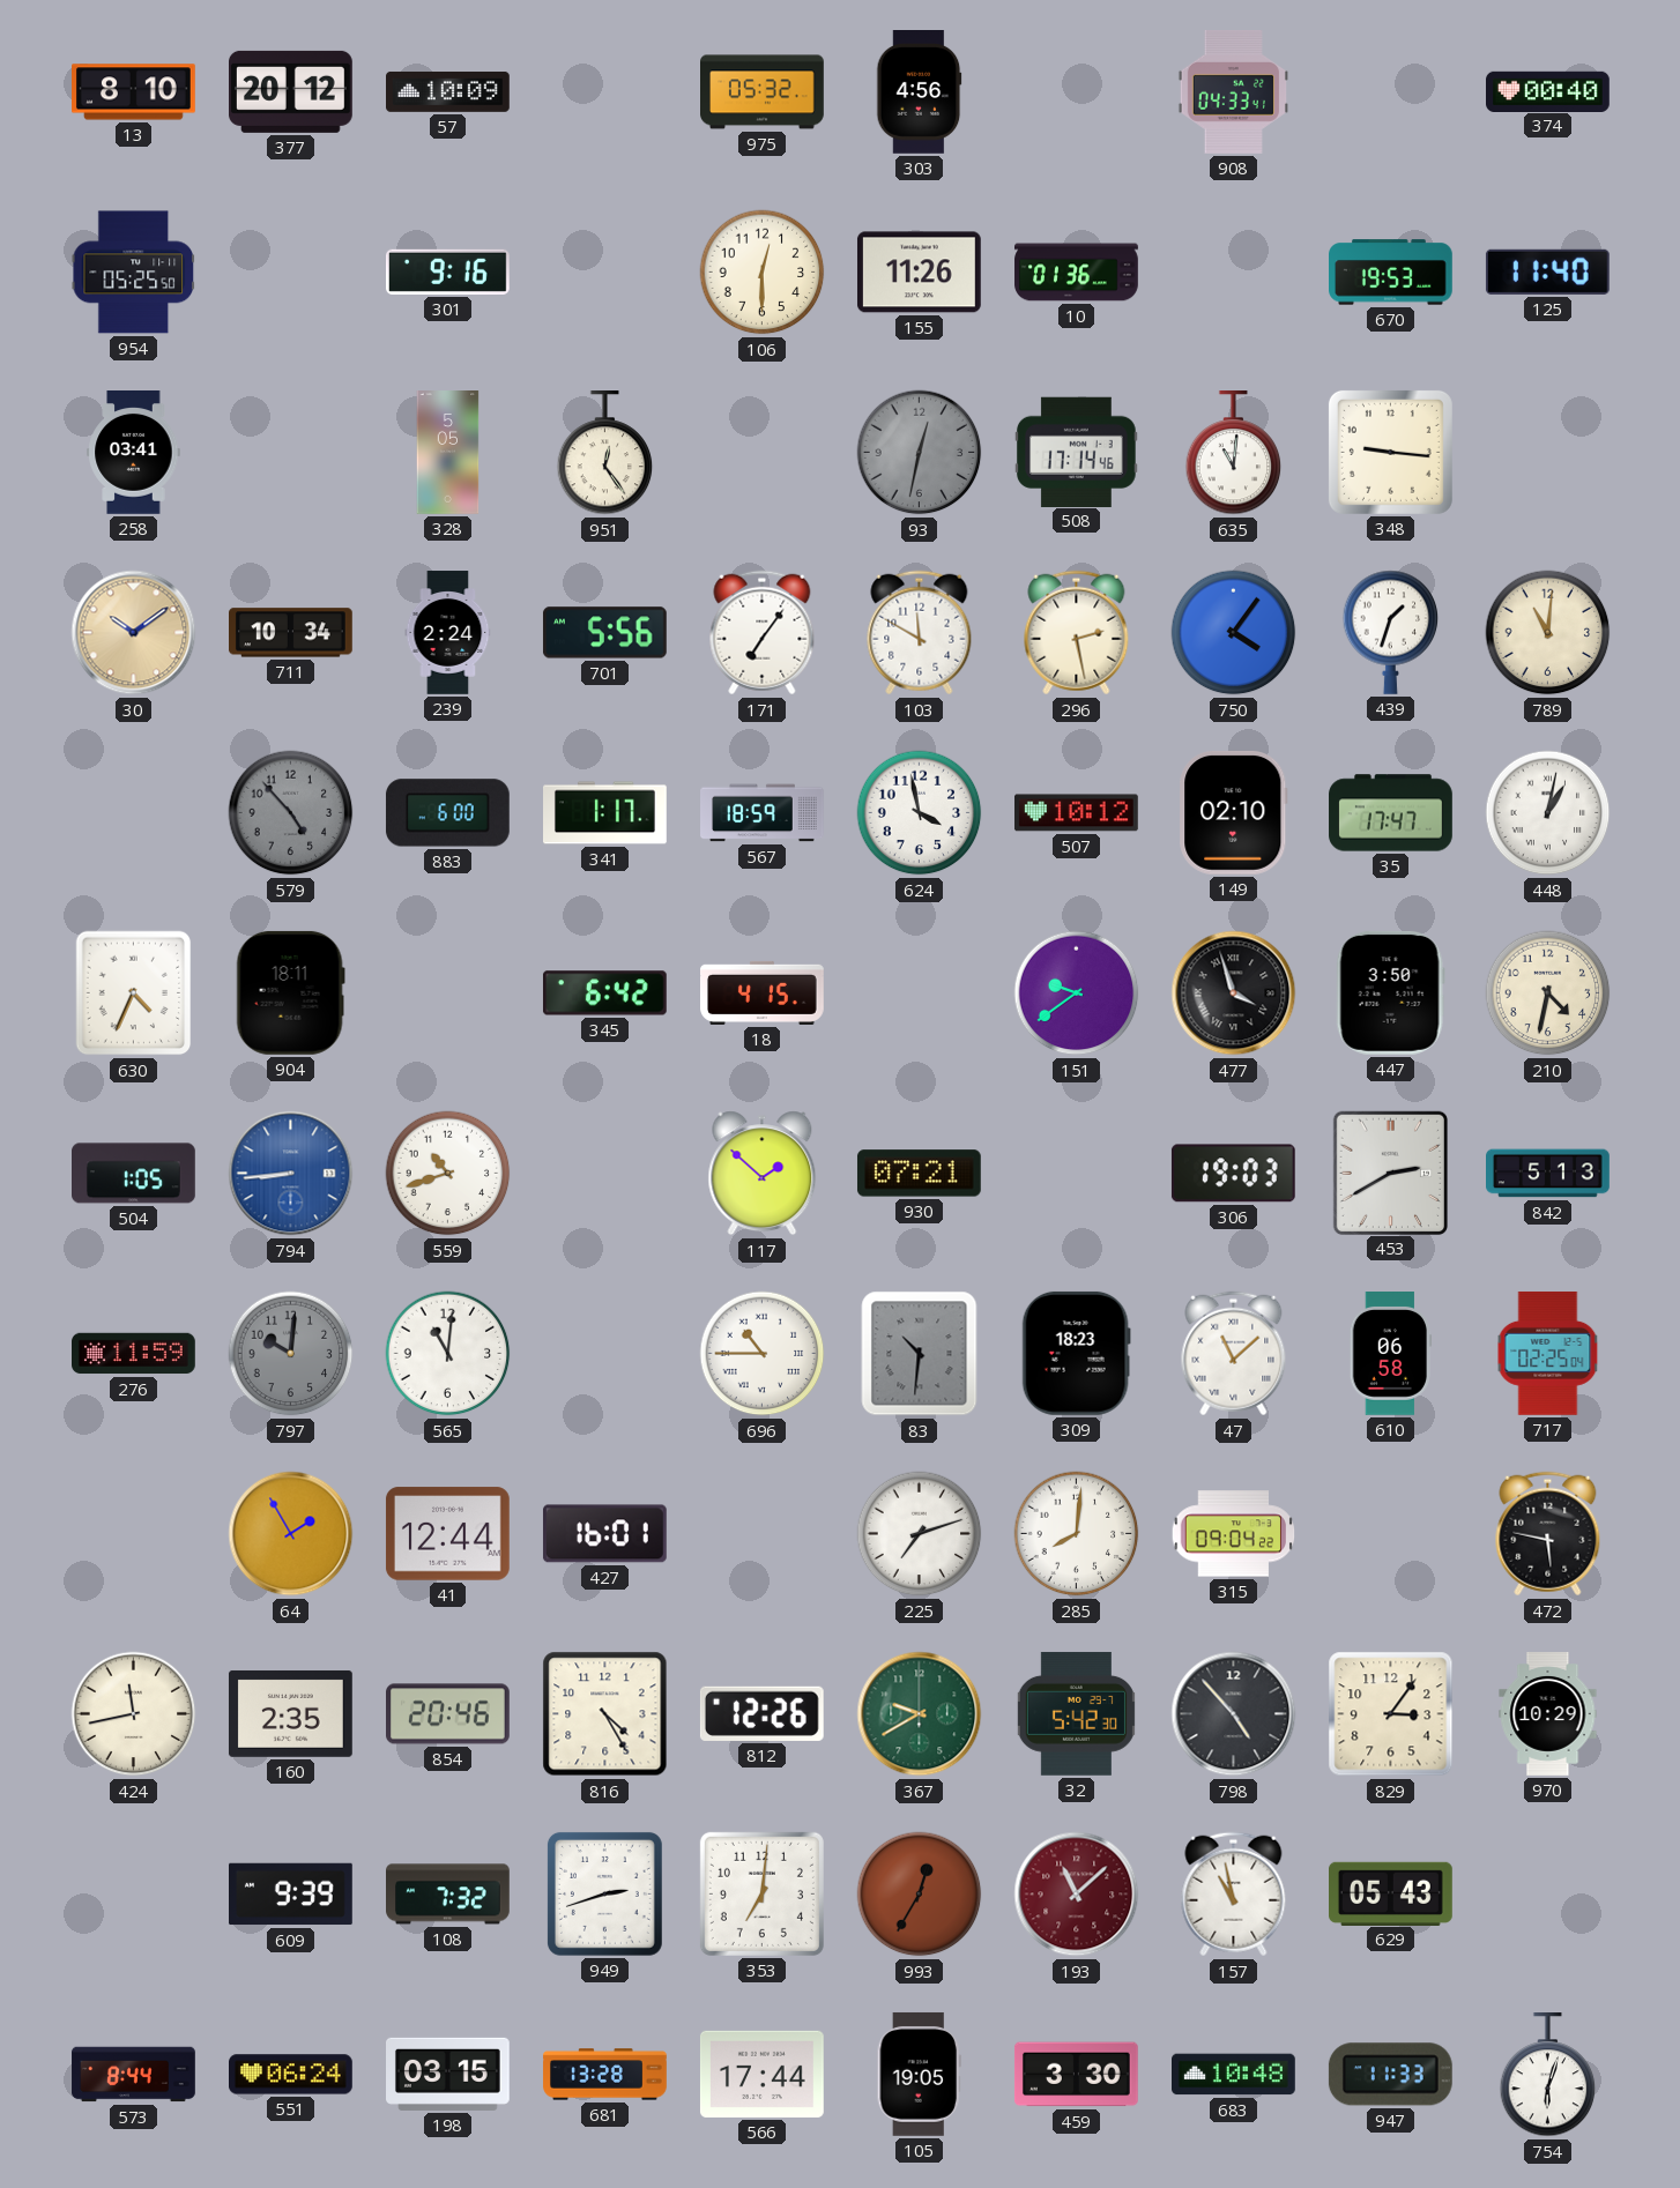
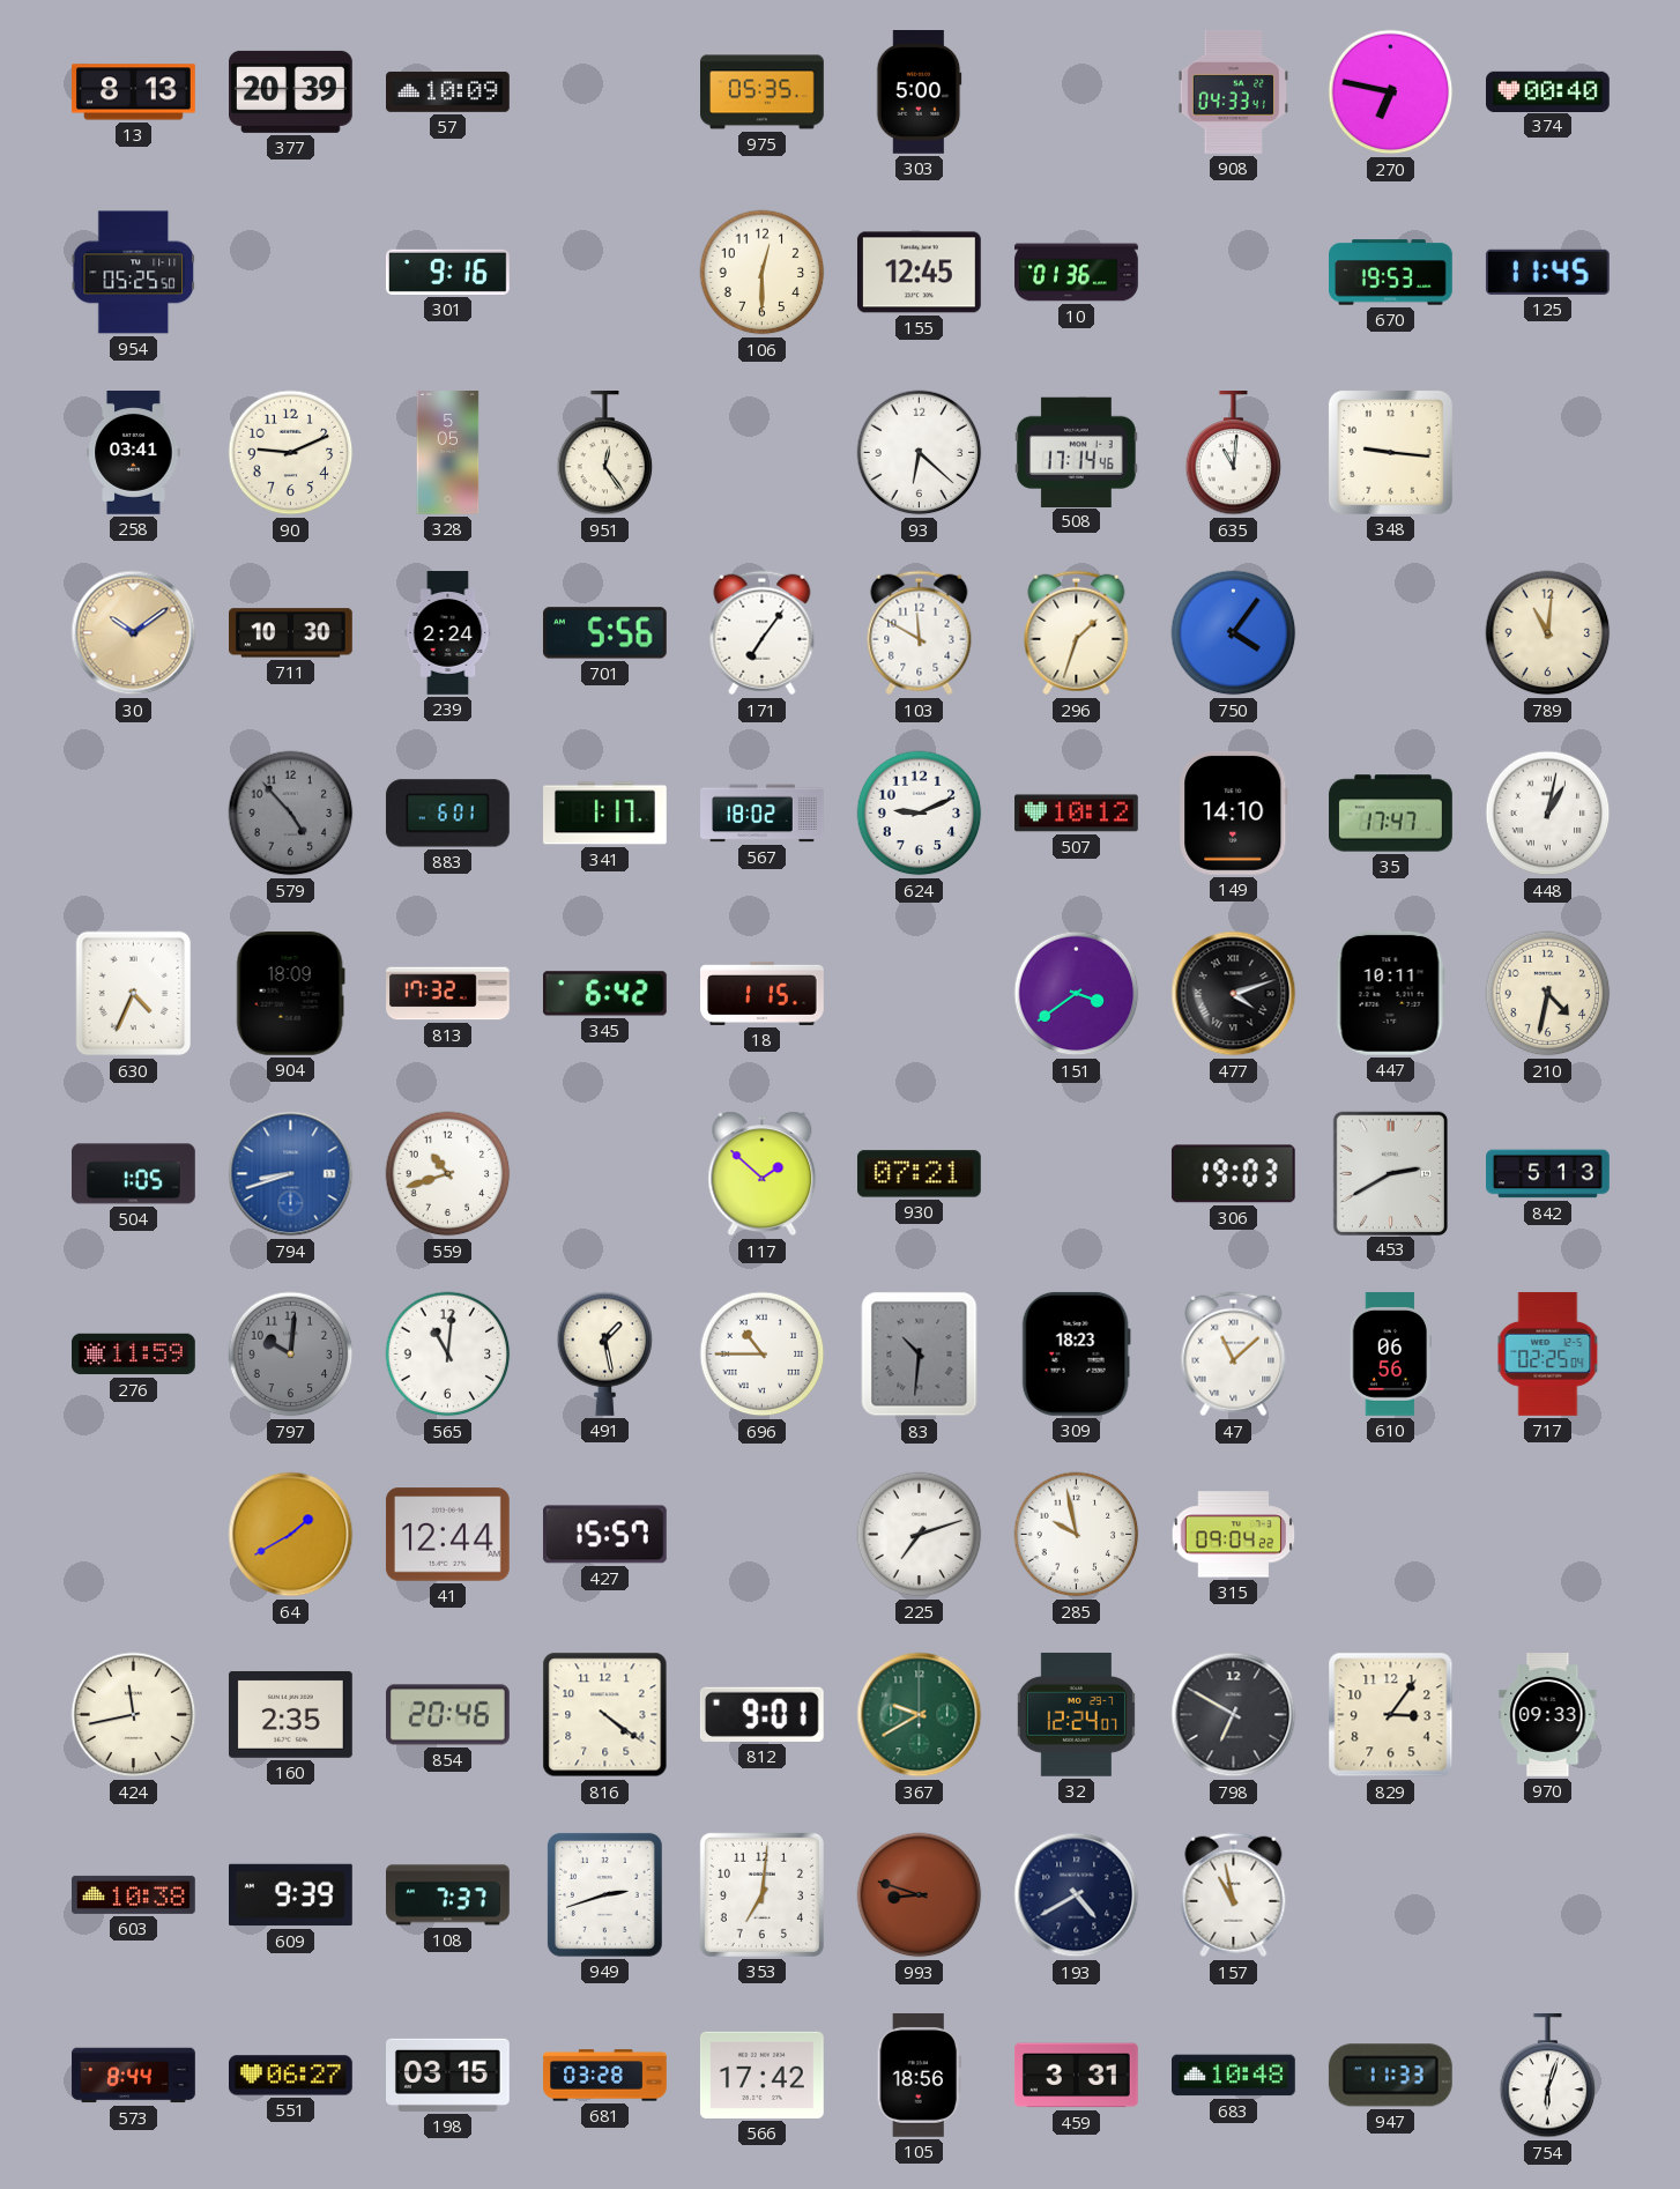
13: 8:10 -> 8:13
377: 20:12 -> 20:39
975: 05:32 -> 05:35
303: 4:56 -> 5:00
270: none -> 6:47
155: 11:26 -> 12:45
125: 11:40 -> 11:45
90: none -> 9:11
93: 12:32 -> 6:22
93 dial: grey -> white
711: 10:34 -> 10:30
296: 2:28 -> 1:33
439: 1:33 -> none
883: 6:00 -> 6:01
567: 18:59 -> 18:02
624: 3:58 -> 9:11
149: 02:10 -> 14:10
904: 18:11 -> 18:09
813: none -> 17:32
18: 4:15 -> 1:15
151: 9:39 -> 3:39
477: 3:57 -> 4:12
447: 3:50 -> 10:11
794: 8:44 -> 8:42
491: none -> 1:28
610: 06:58 -> 06:56
64: 1:55 -> 1:40
427: 16:01 -> 15:57
285: 8:01 -> 9:58
472: 5:47 -> none
816: 4:25 -> 4:21
812: 12:26 -> 9:01
32: 5:42 -> 12:24
798: 4:53 -> 6:50
970: 10:29 -> 09:33
603: none -> 10:38
108: 7:32 -> 7:37
993: 12:35 -> 8:48
193: 11:08 -> 4:40
193 dial: burgundy -> navy
629: 05:43 -> none
551: 06:24 -> 06:27
681: 13:28 -> 03:28
566: 17:44 -> 17:42
105: 19:05 -> 18:56
459: 3:30 -> 3:31
